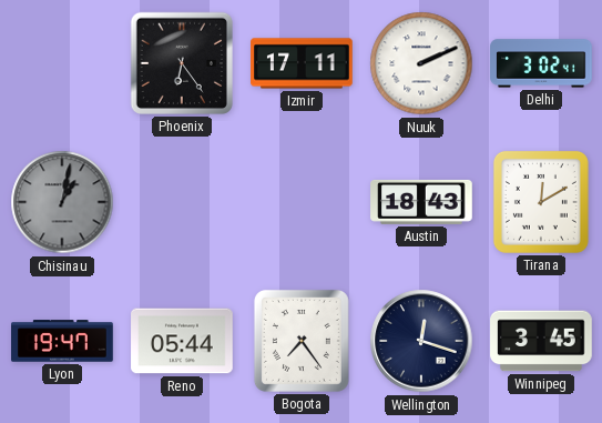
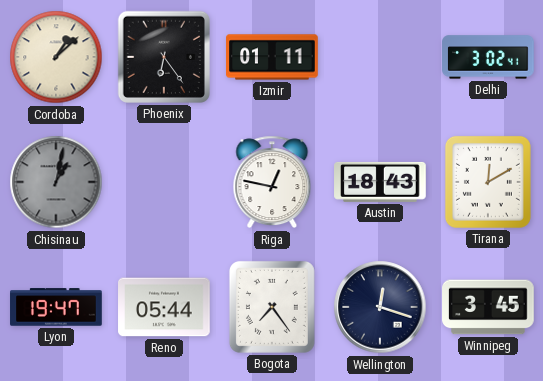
Cordoba: none -> 1:08
Izmir: 17:11 -> 01:11
Nuuk: 2:11 -> none
Riga: none -> 12:47
